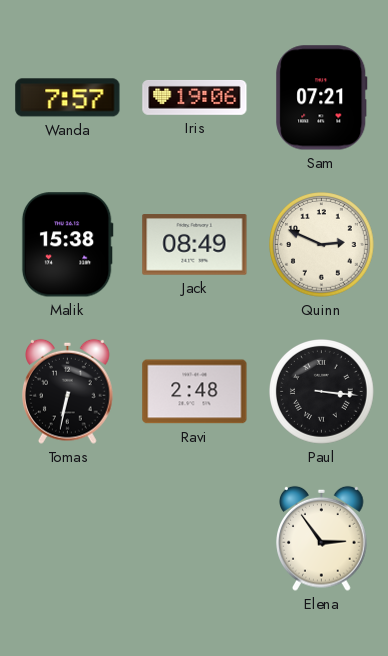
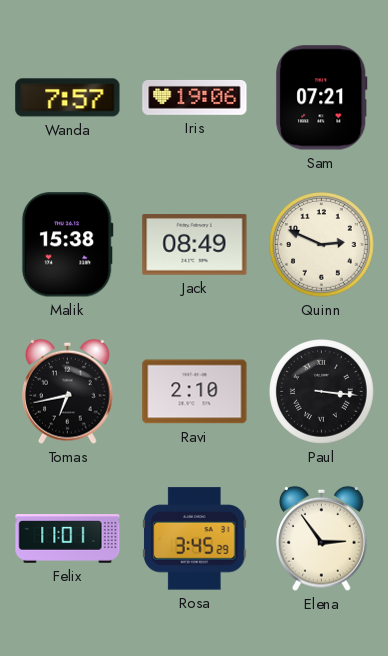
Tomas: 6:32 -> 6:43
Ravi: 2:48 -> 2:10
Felix: none -> 11:01
Rosa: none -> 3:45
